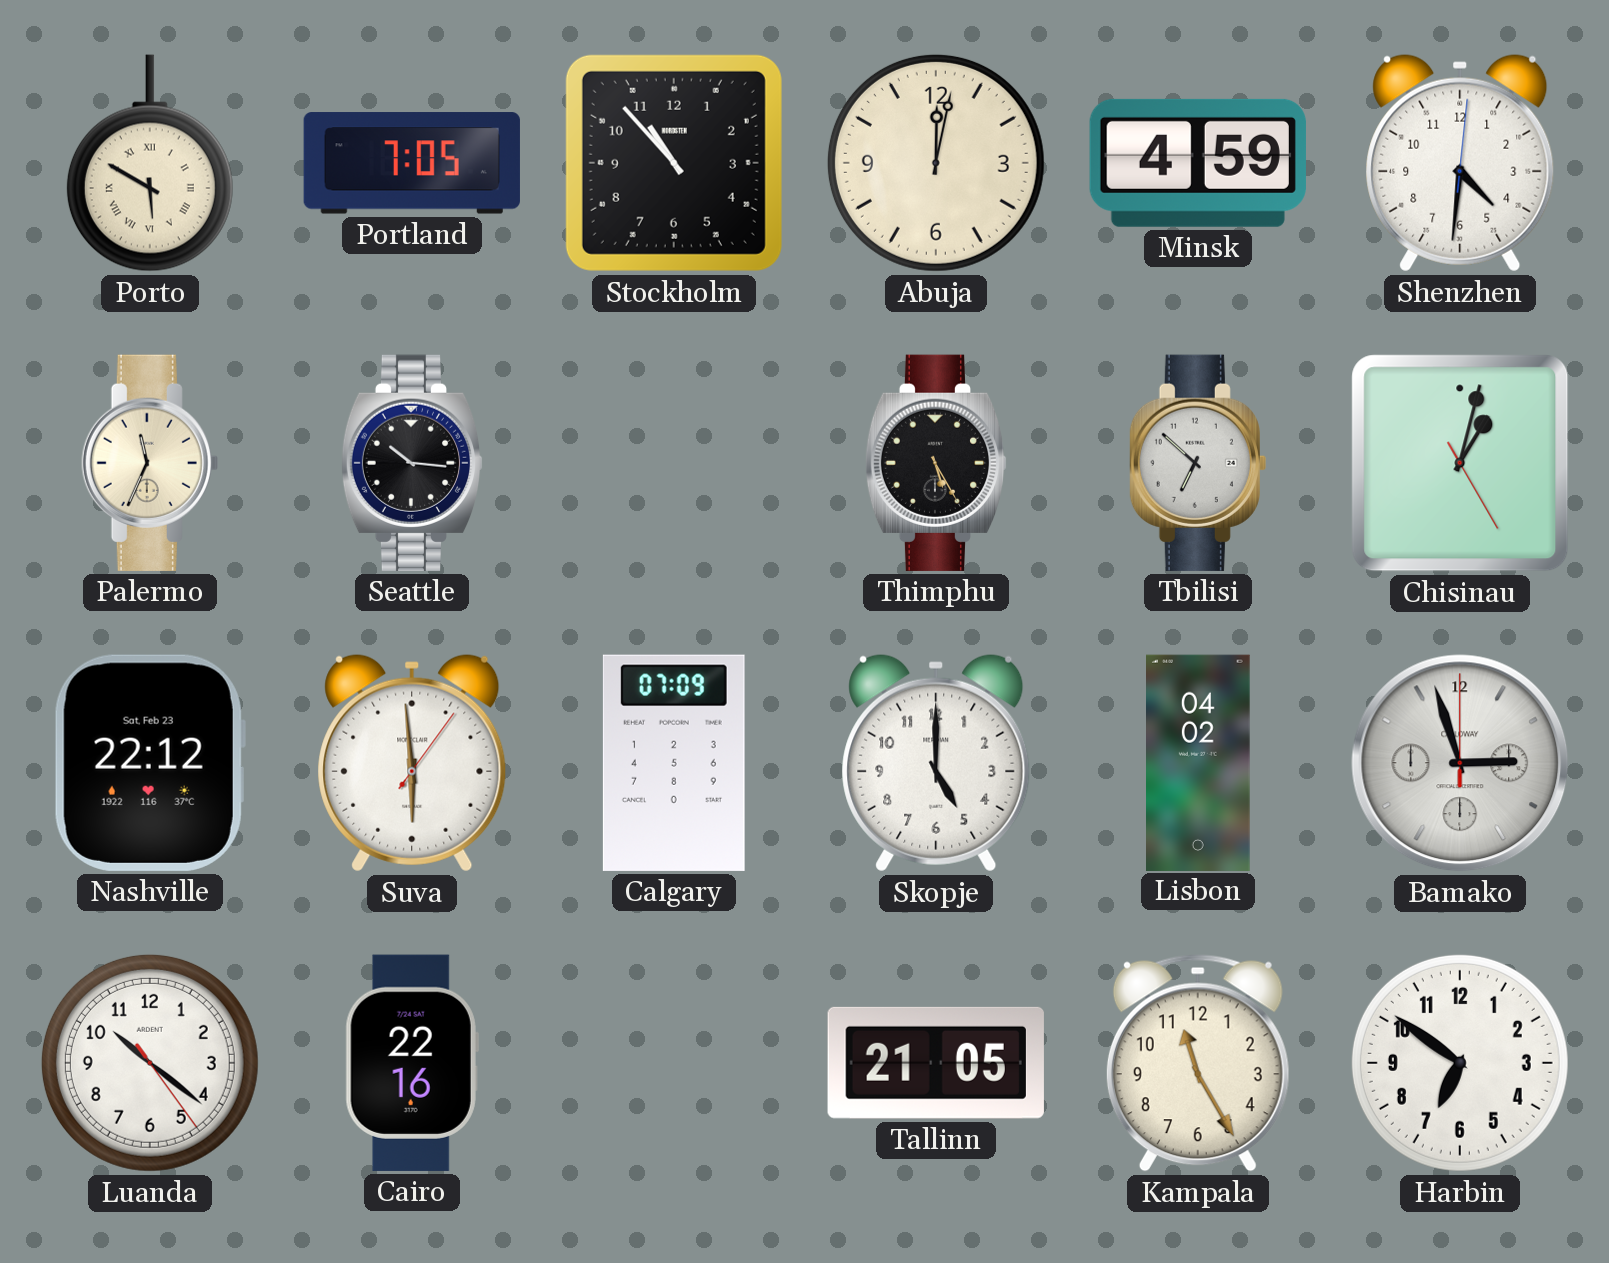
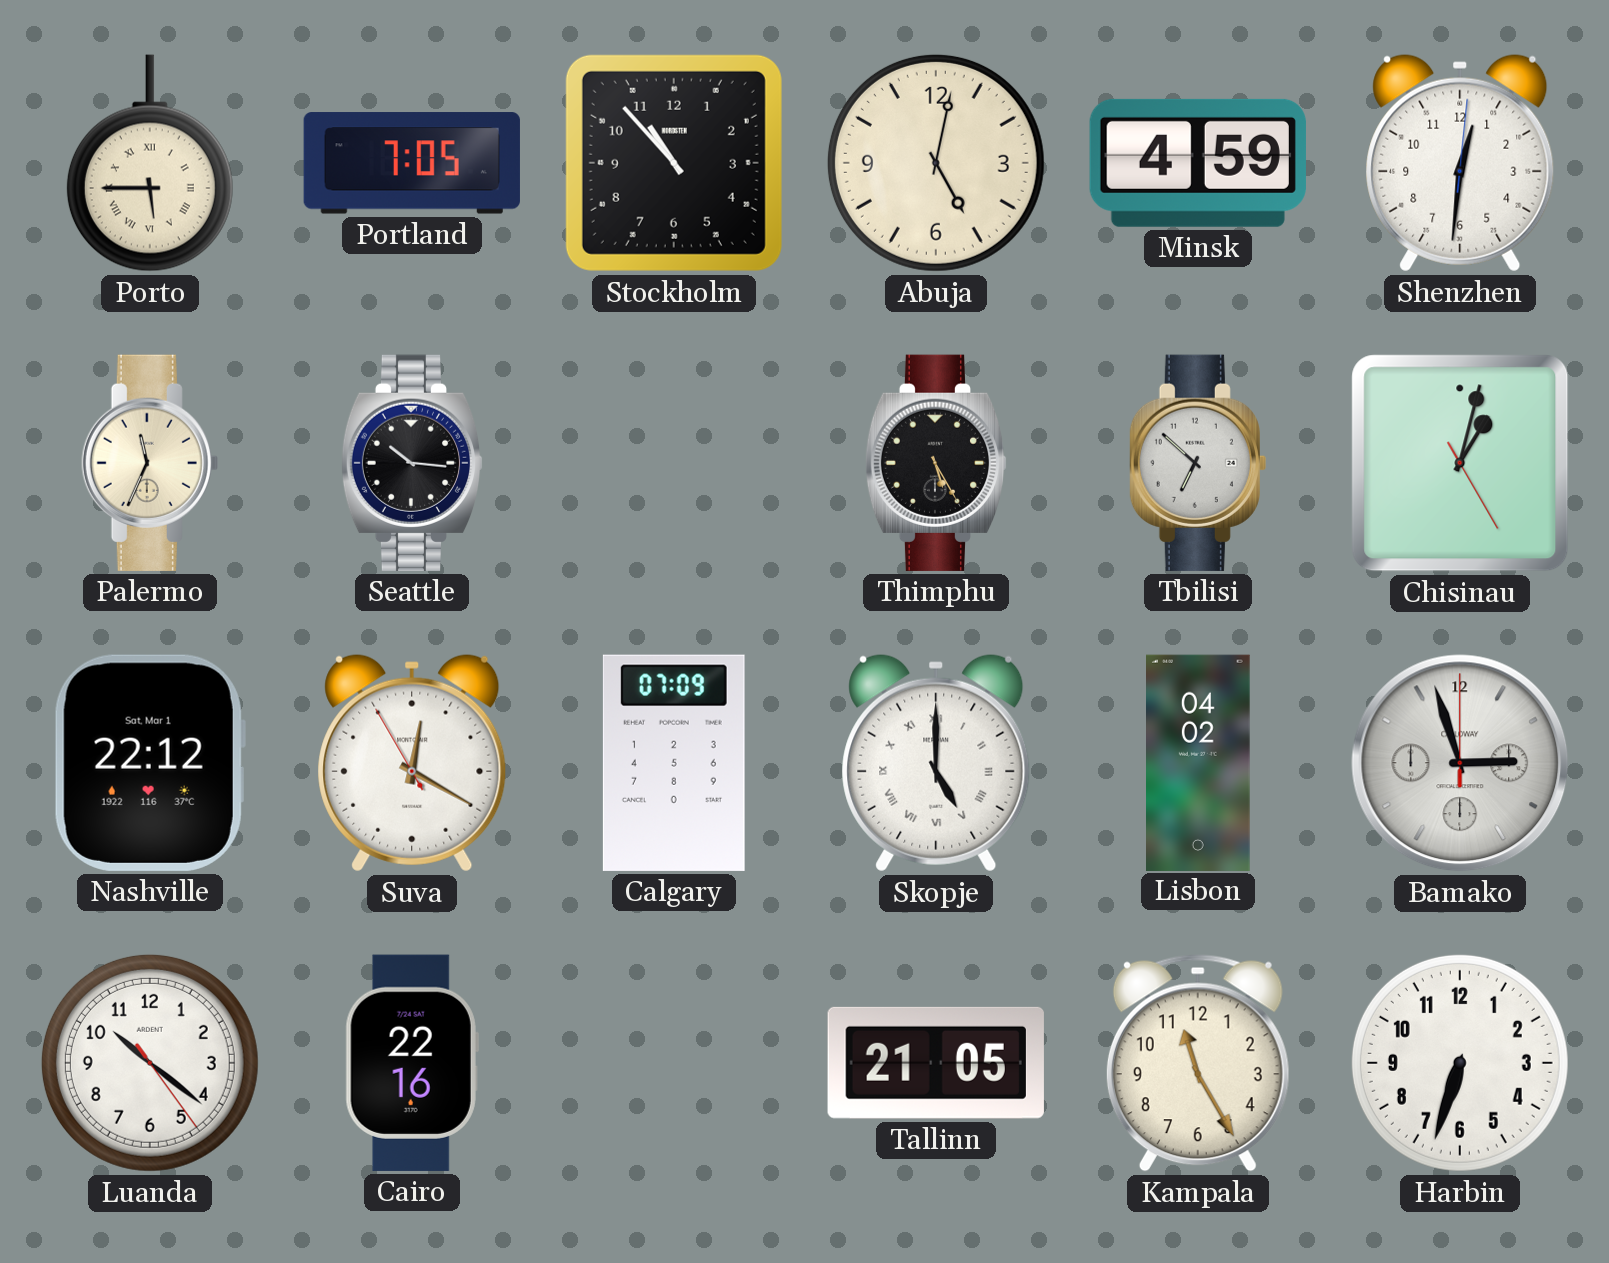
Porto: 5:50 -> 5:45
Abuja: 12:02 -> 5:02
Shenzhen: 4:31 -> 12:31
Nashville date: Sat, Feb 23 -> Sat, Mar 1
Suva: 5:59 -> 12:19
Skopje numerals: Arabic -> Roman
Harbin: 6:51 -> 6:33
